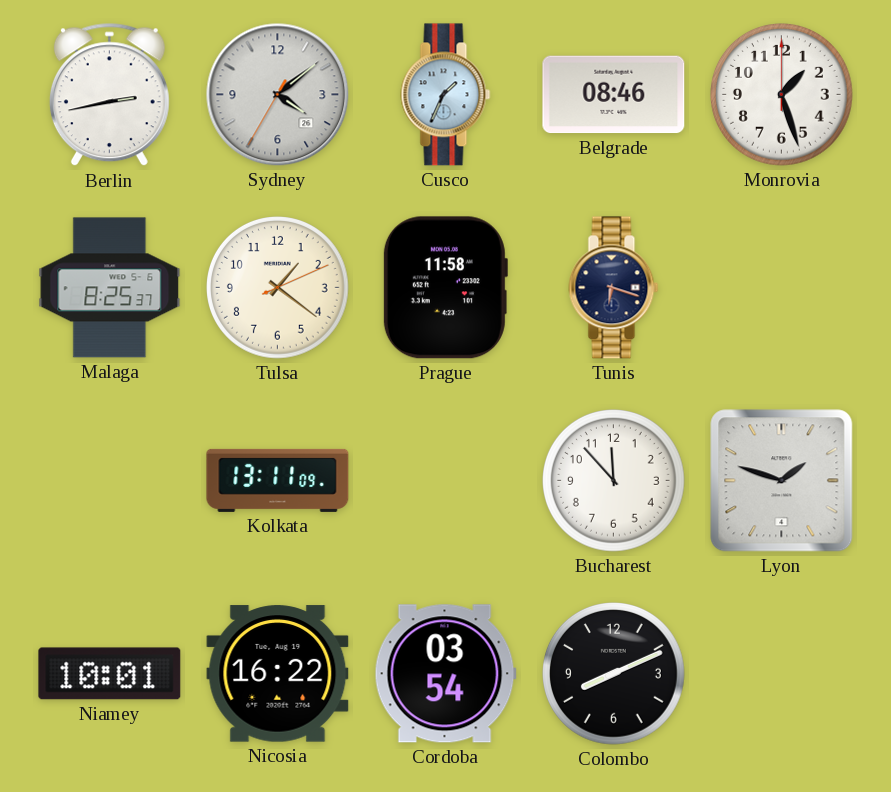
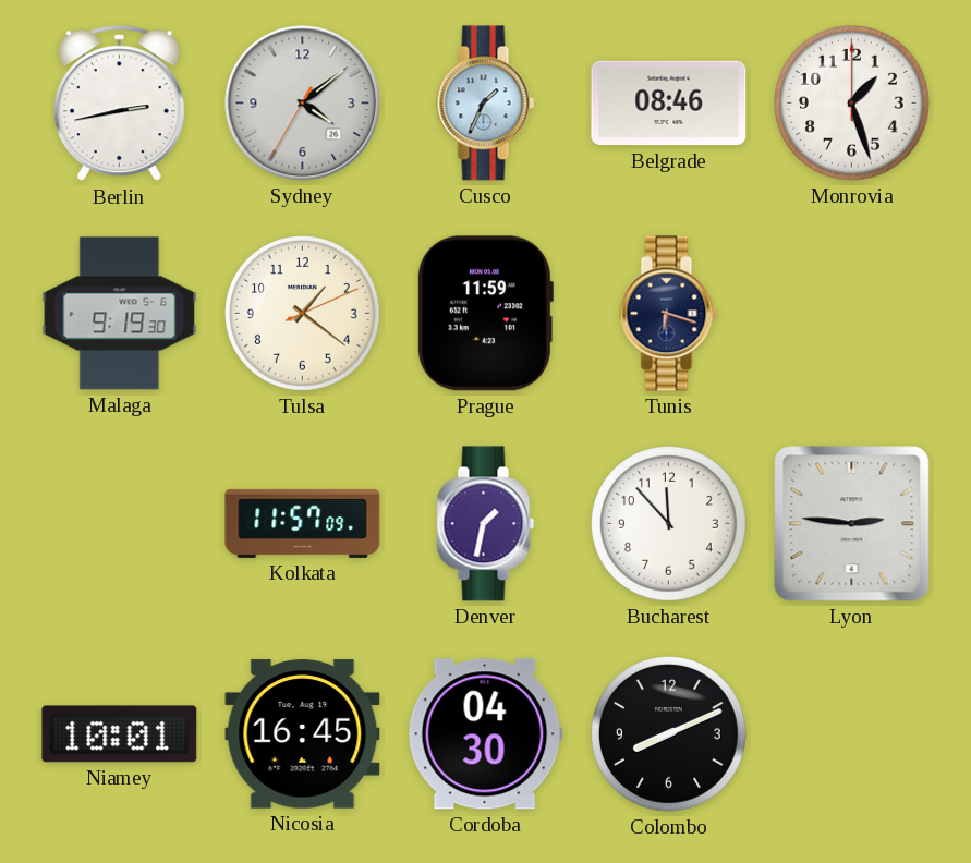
Malaga: 8:25 -> 9:19
Prague: 11:58 -> 11:59
Kolkata: 13:11 -> 11:57
Denver: none -> 1:32
Lyon: 1:48 -> 2:46
Nicosia: 16:22 -> 16:45
Cordoba: 03:54 -> 04:30
